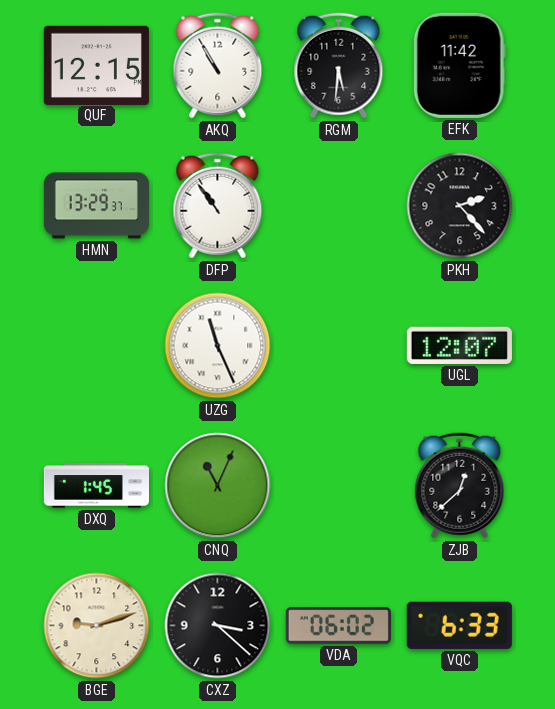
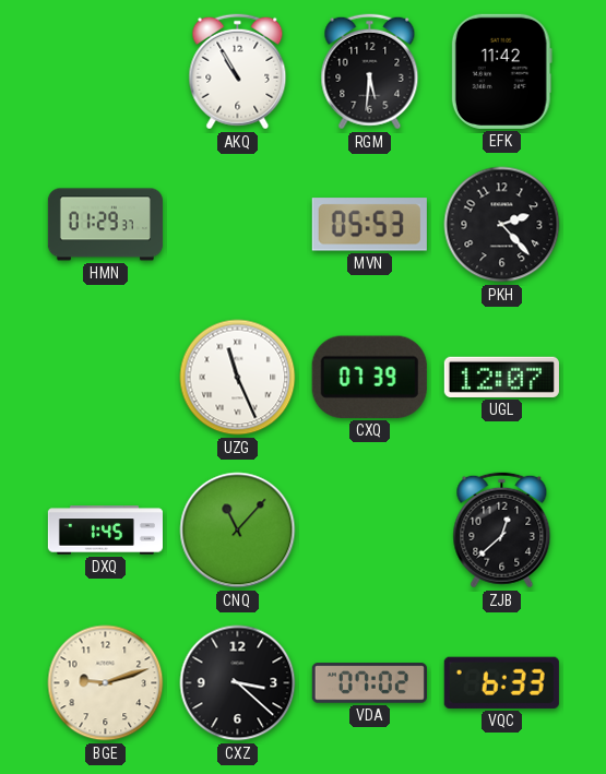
QUF: 12:15 -> none
HMN: 13:29 -> 01:29
DFP: 10:54 -> none
MVN: none -> 05:53
CXQ: none -> 07:39
CNQ: 11:04 -> 11:07
VDA: 06:02 -> 07:02
